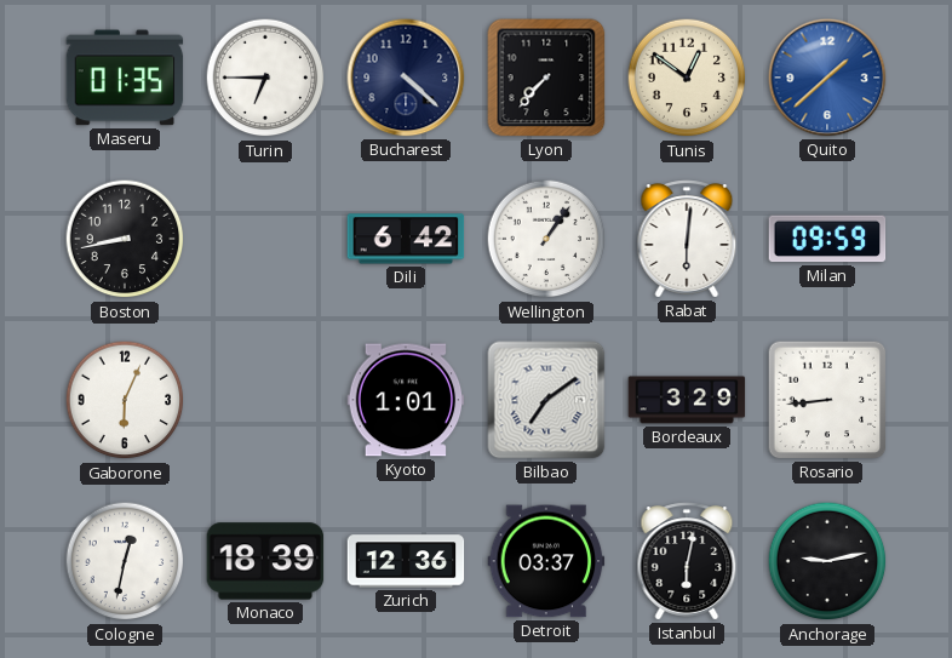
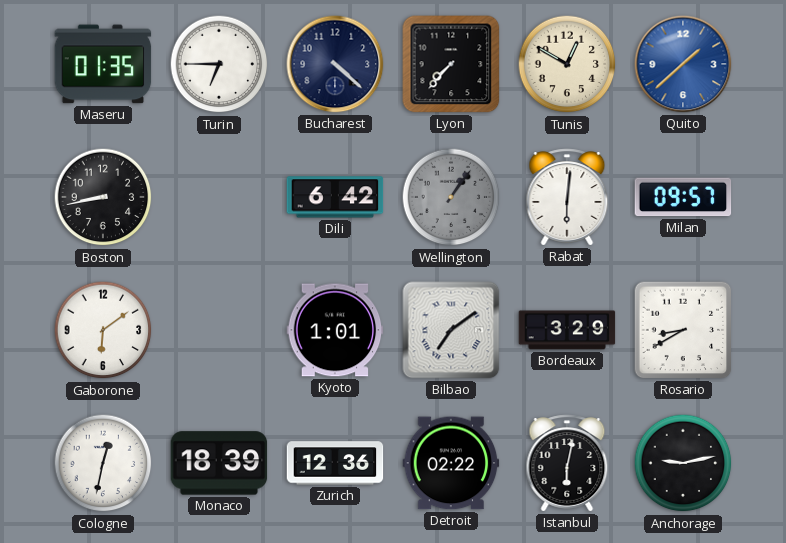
Tunis: 12:51 -> 12:50
Wellington dial: white -> grey
Milan: 09:59 -> 09:57
Gaborone: 6:04 -> 6:09
Rosario: 8:44 -> 8:40
Detroit: 03:37 -> 02:22
